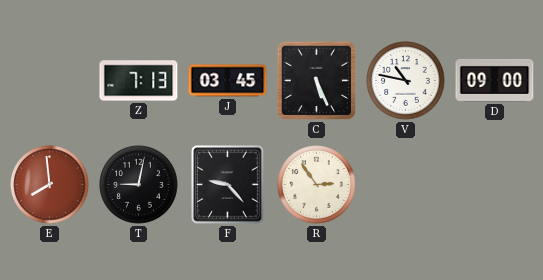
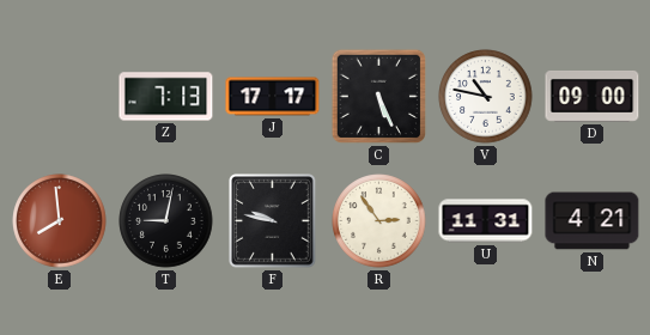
J: 03:45 -> 17:17
F: 9:23 -> 9:47
U: none -> 11:31
N: none -> 4:21
